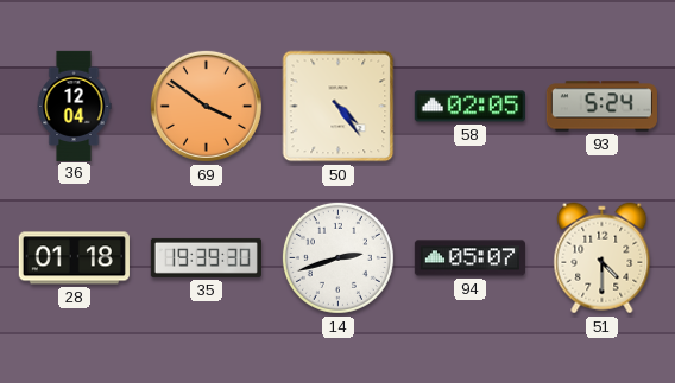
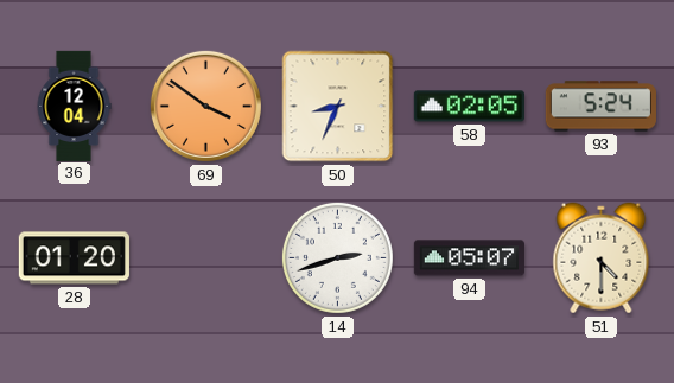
50: 4:24 -> 8:34
28: 01:18 -> 01:20
35: 19:39 -> none
